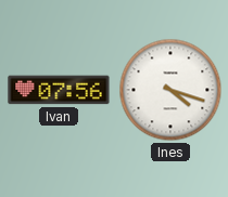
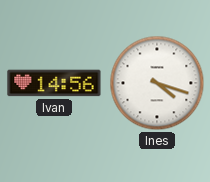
Ivan: 07:56 -> 14:56
